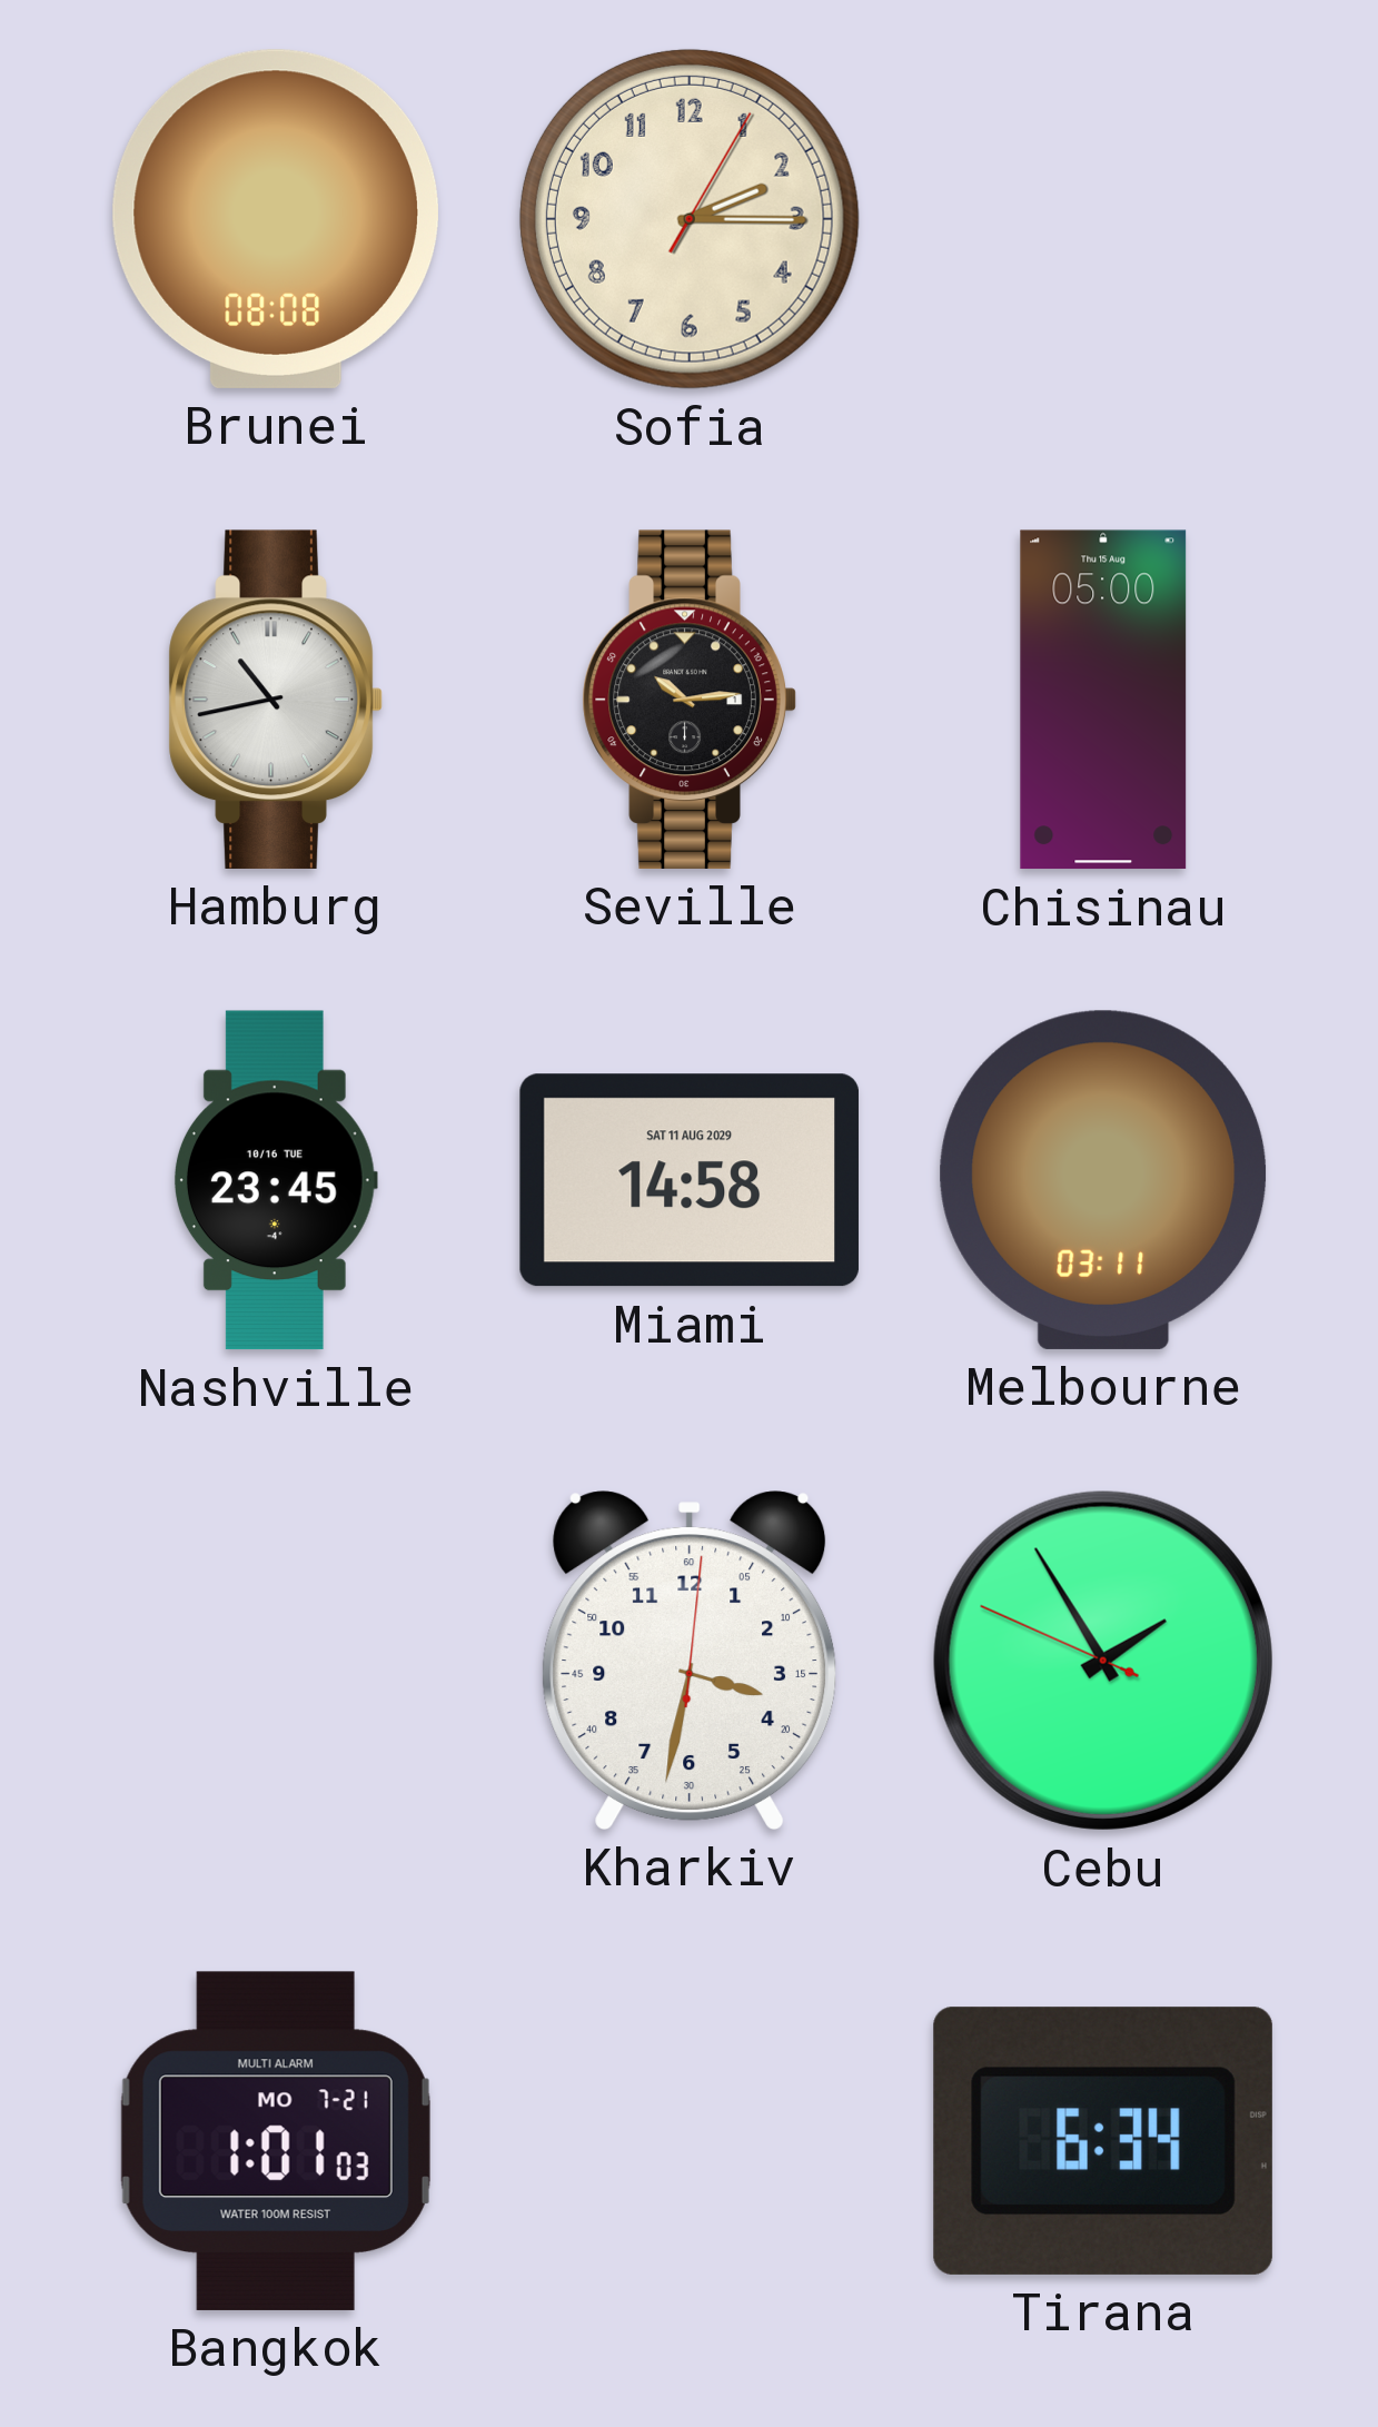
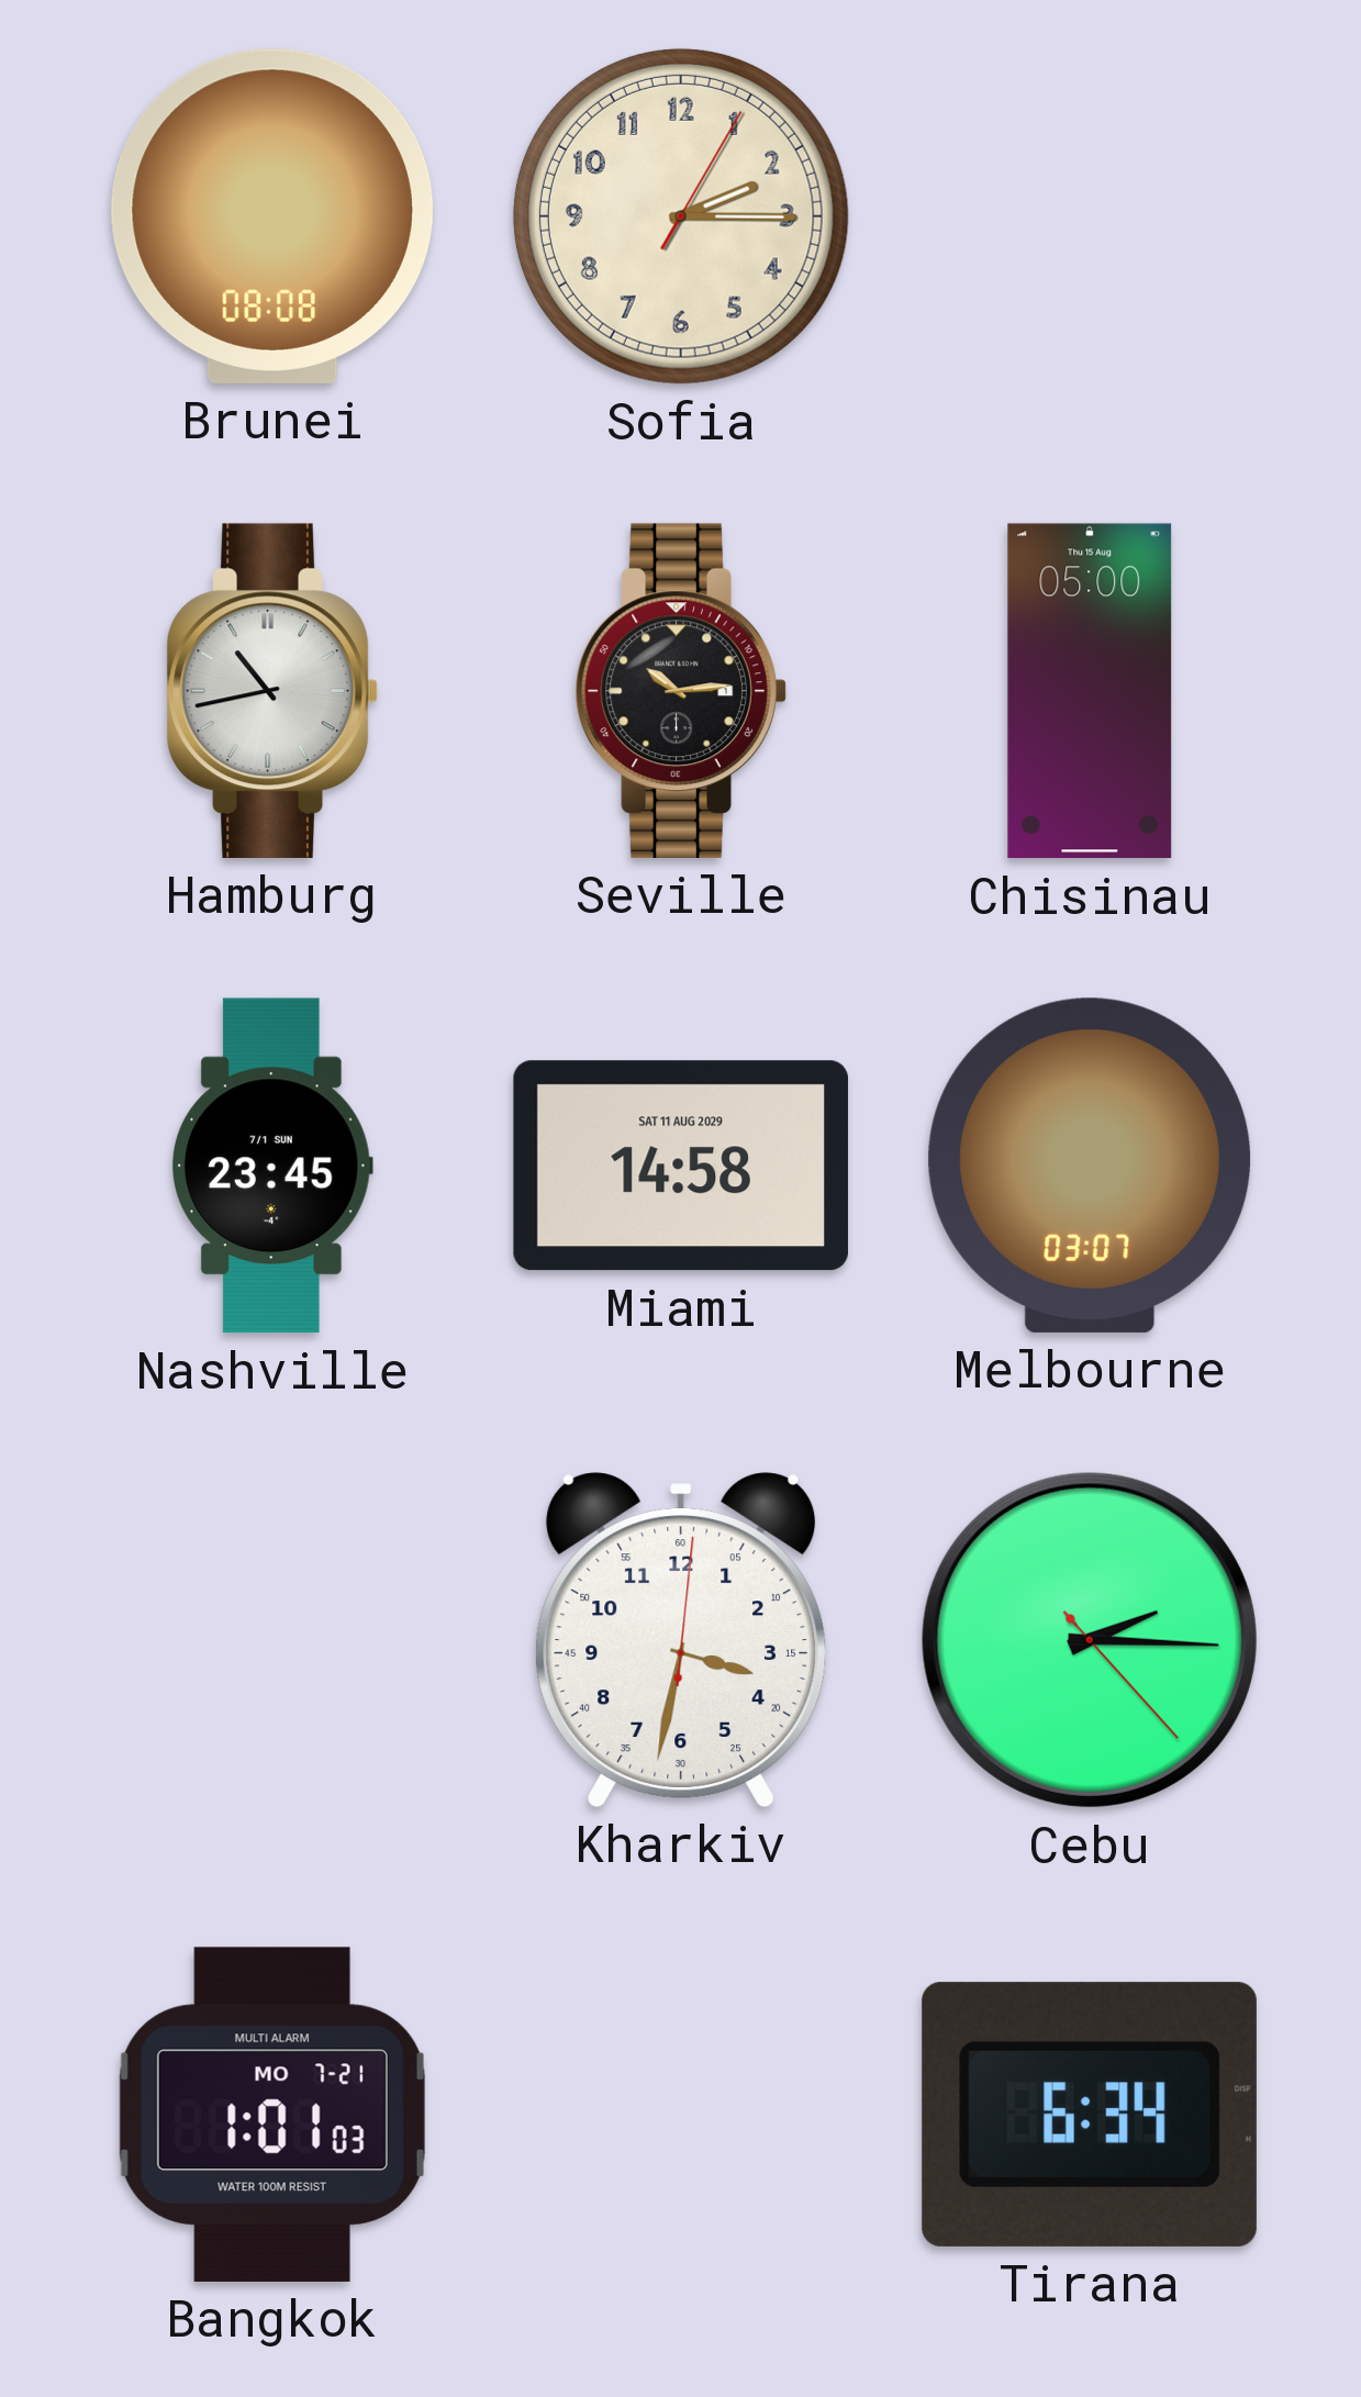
Nashville date: 10/16 TUE -> 7/1 SUN
Melbourne: 03:11 -> 03:07
Cebu: 1:54 -> 2:15
